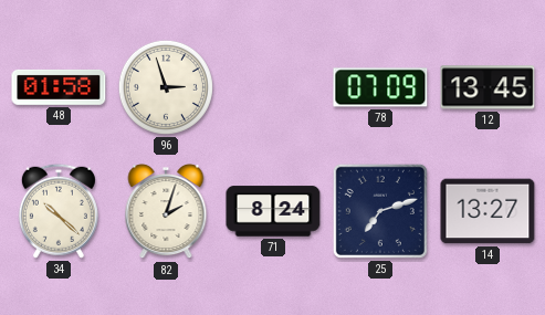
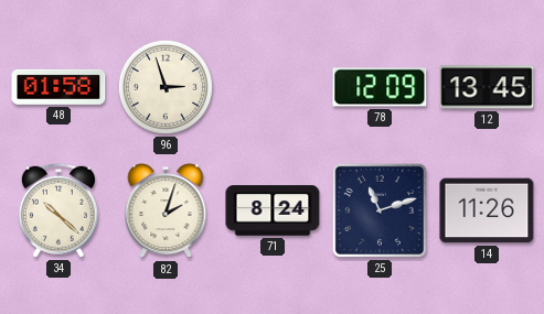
78: 07:09 -> 12:09
25: 7:12 -> 11:12
14: 13:27 -> 11:26
